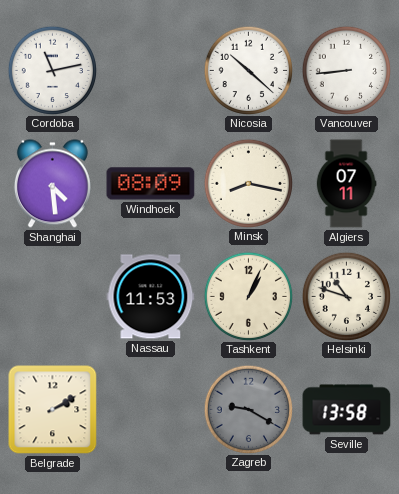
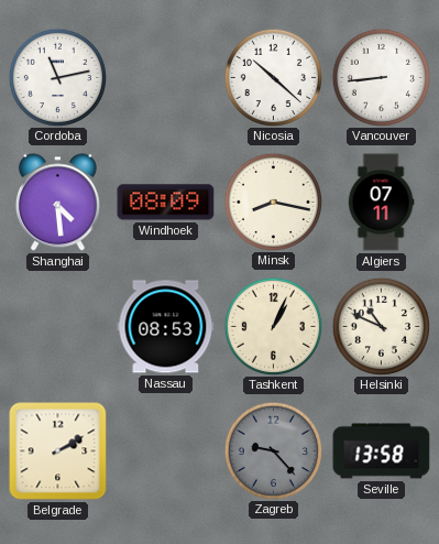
Nassau: 11:53 -> 08:53
Helsinki: 10:48 -> 10:49
Zagreb: 9:20 -> 9:23
